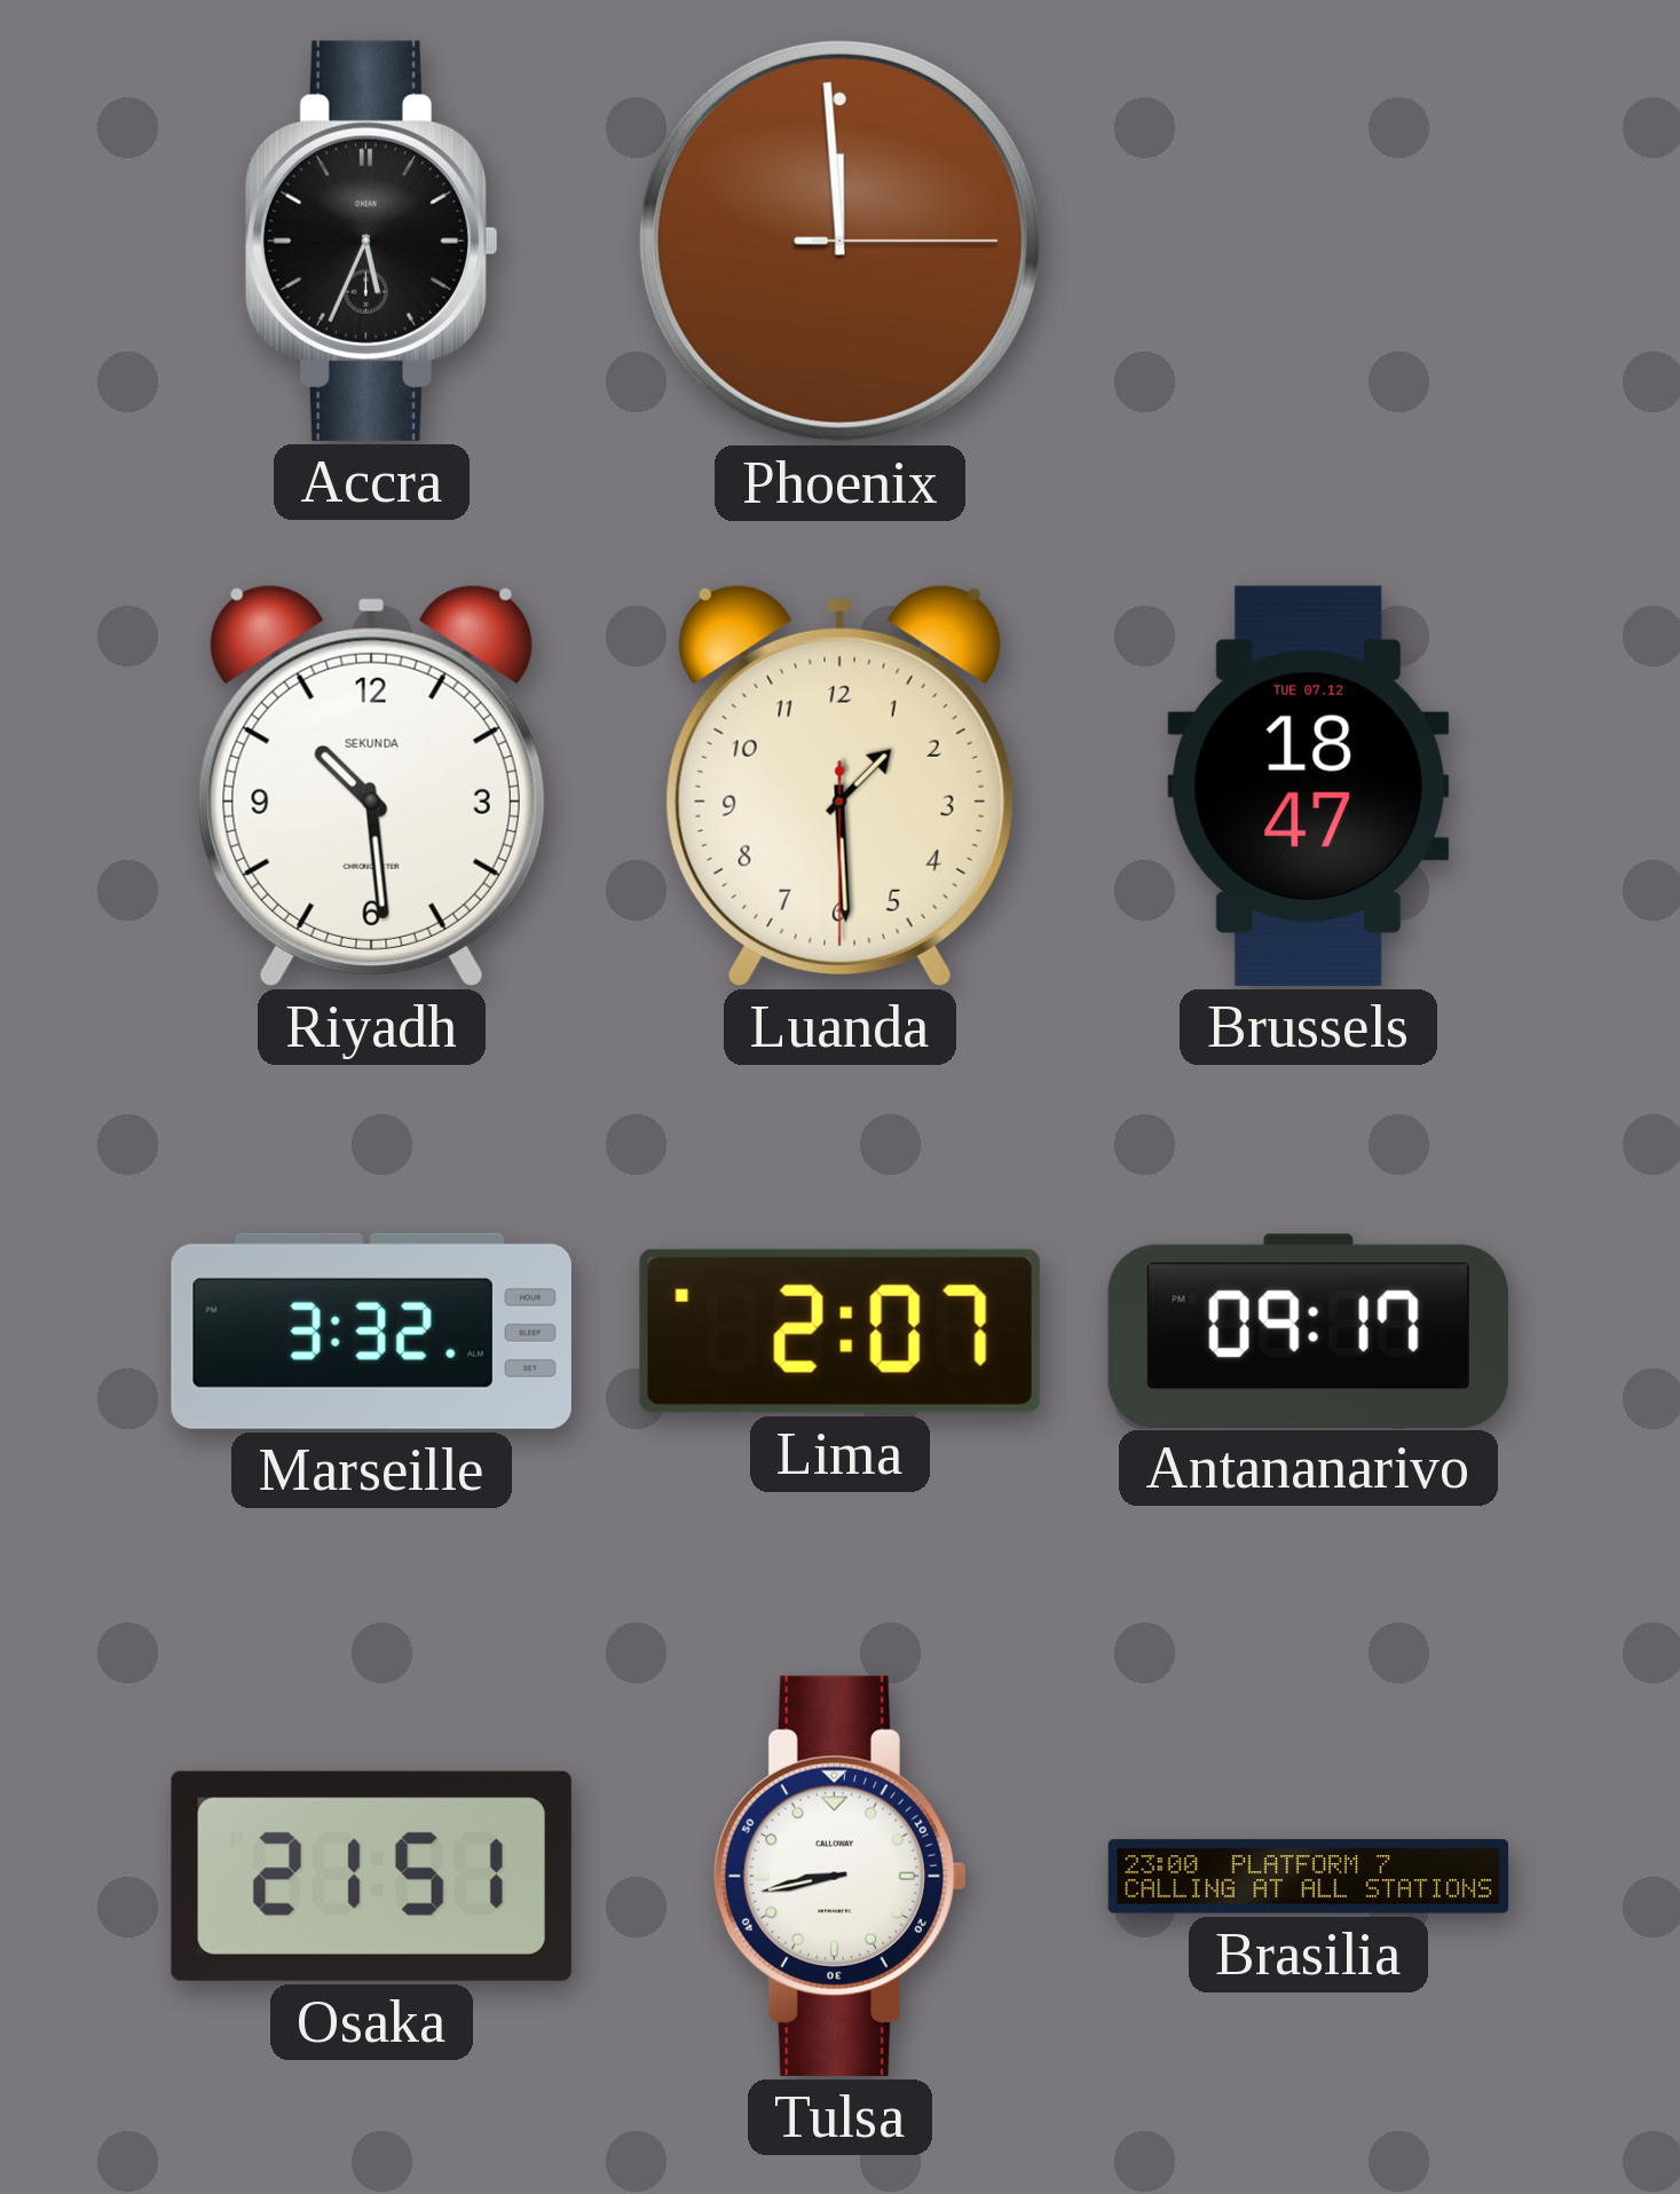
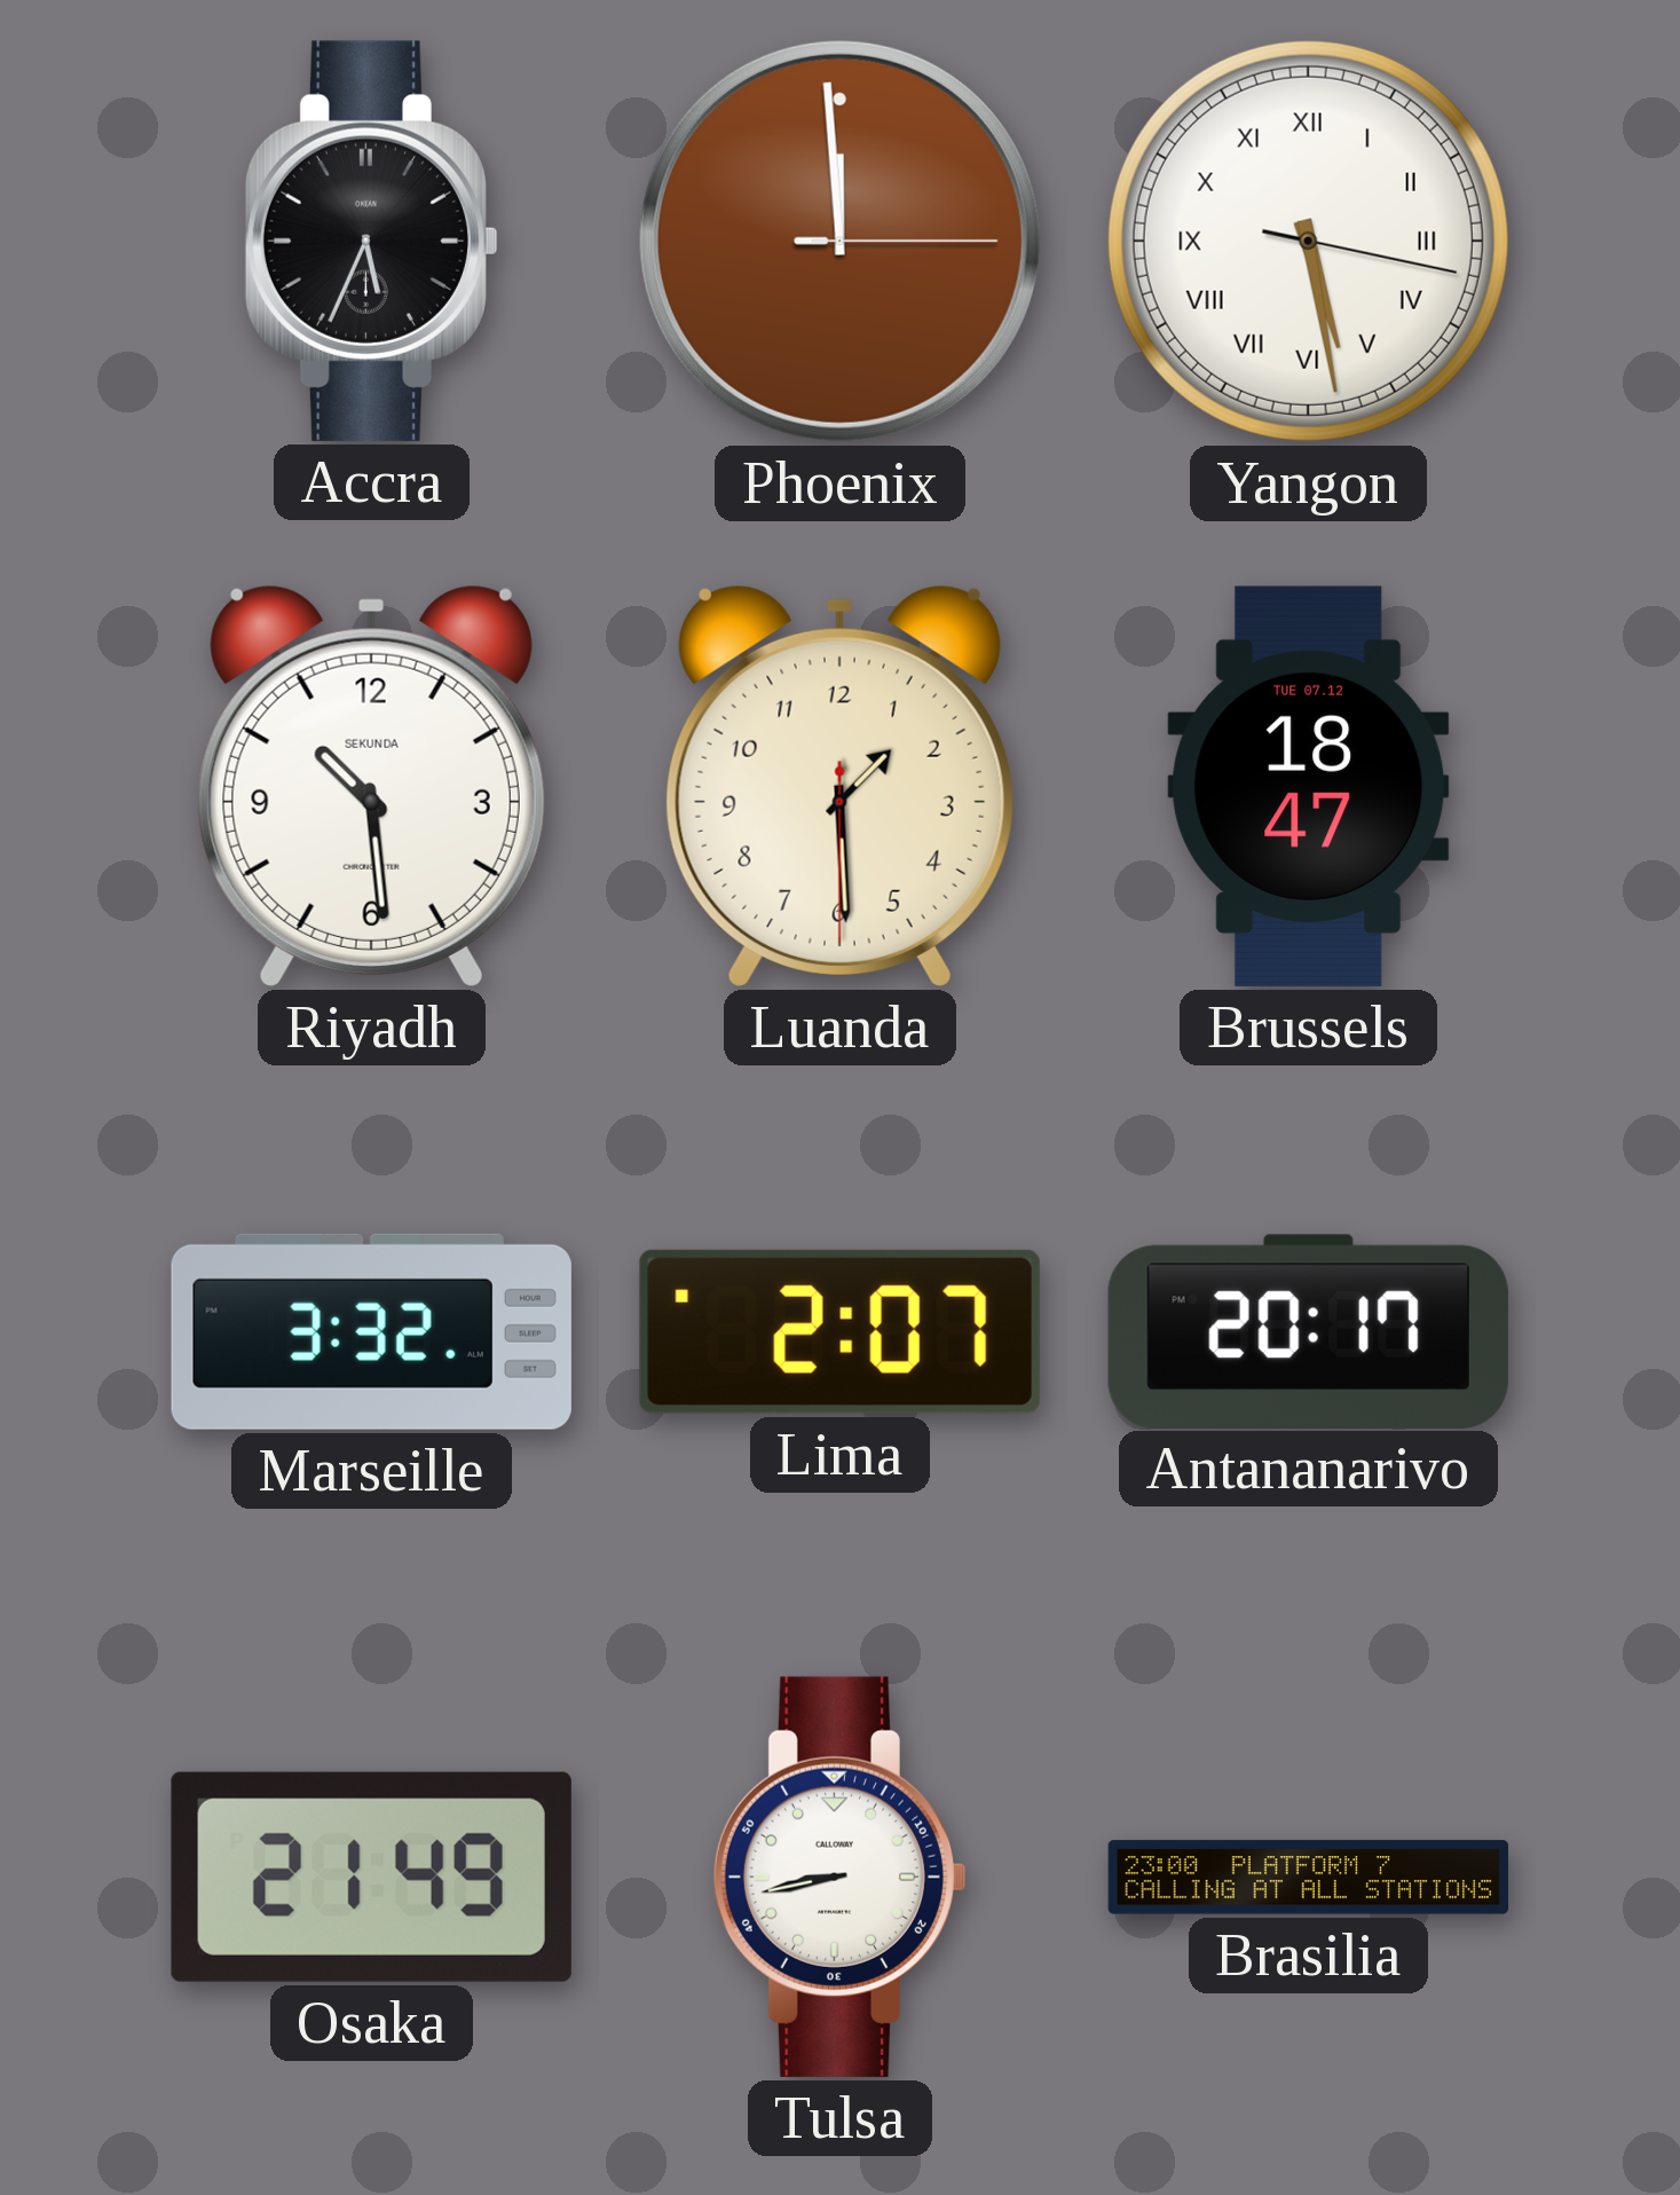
Yangon: none -> 5:28
Antananarivo: 09:17 -> 20:17
Osaka: 21:51 -> 21:49
